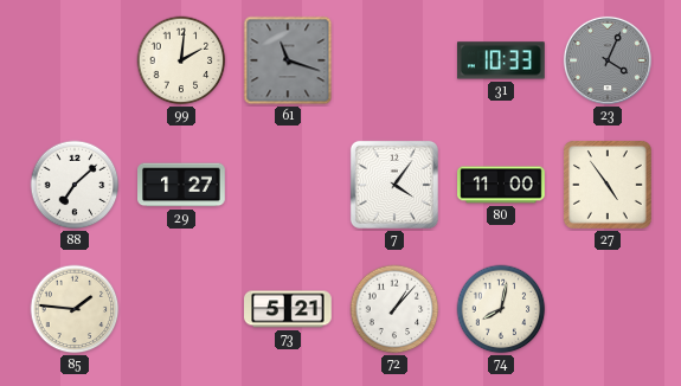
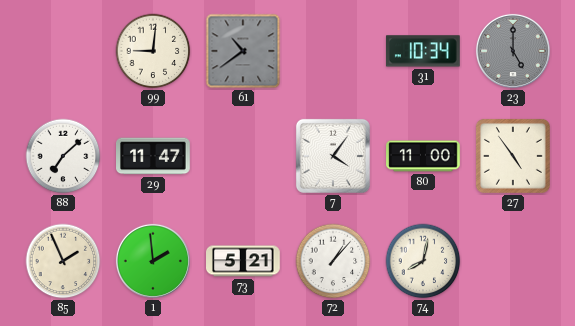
99: 2:01 -> 9:01
61: 11:18 -> 10:39
31: 10:33 -> 10:34
23: 4:04 -> 5:00
29: 1:27 -> 11:47
85: 1:46 -> 1:56
1: none -> 1:59
